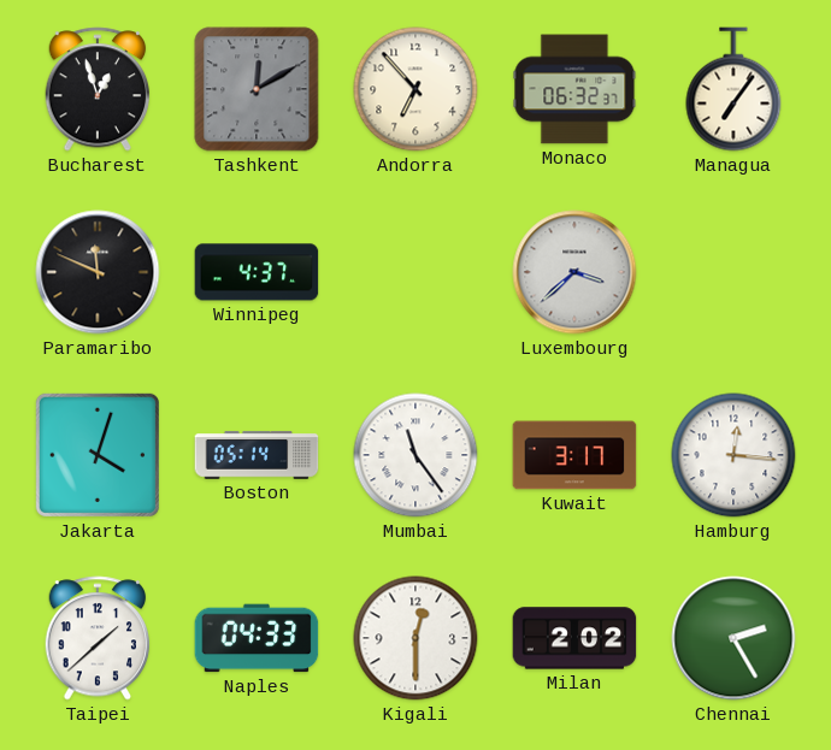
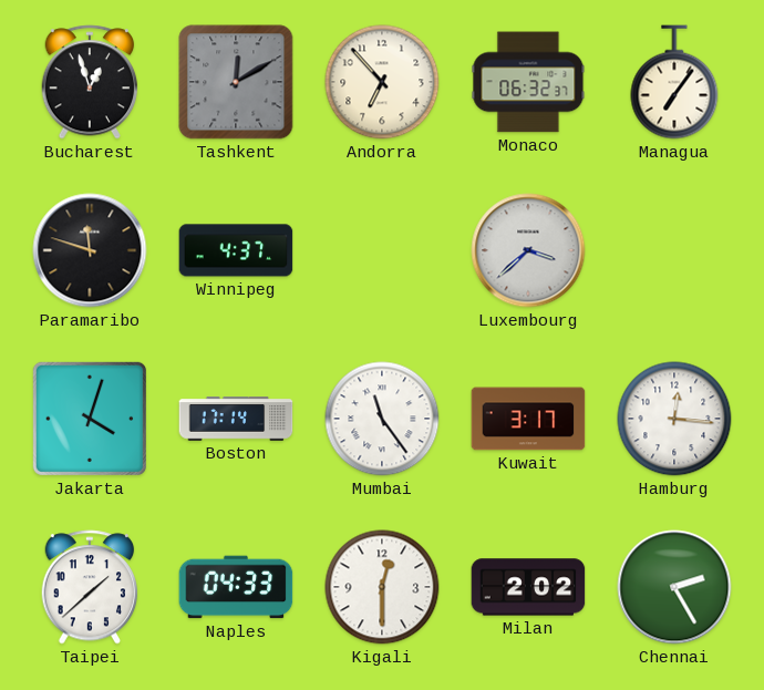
Paramaribo: 11:49 -> 11:48
Boston: 05:14 -> 17:14
